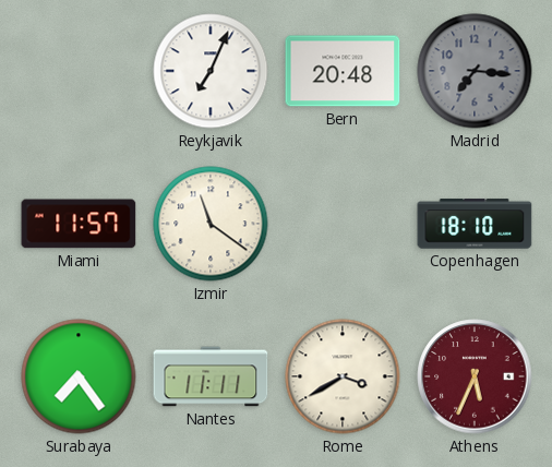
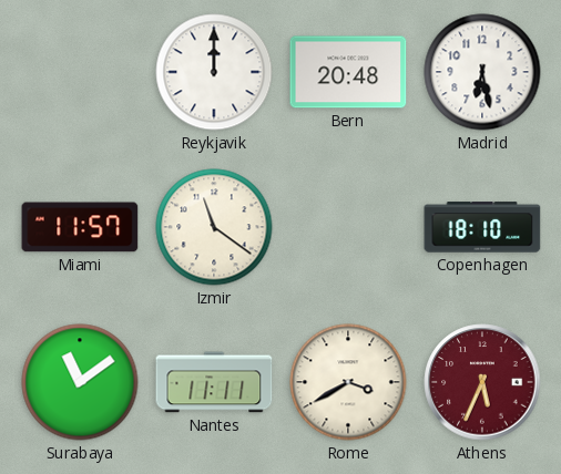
Reykjavik: 7:04 -> 12:00
Madrid: 7:16 -> 6:28
Madrid dial: grey -> white
Surabaya: 7:24 -> 11:09
